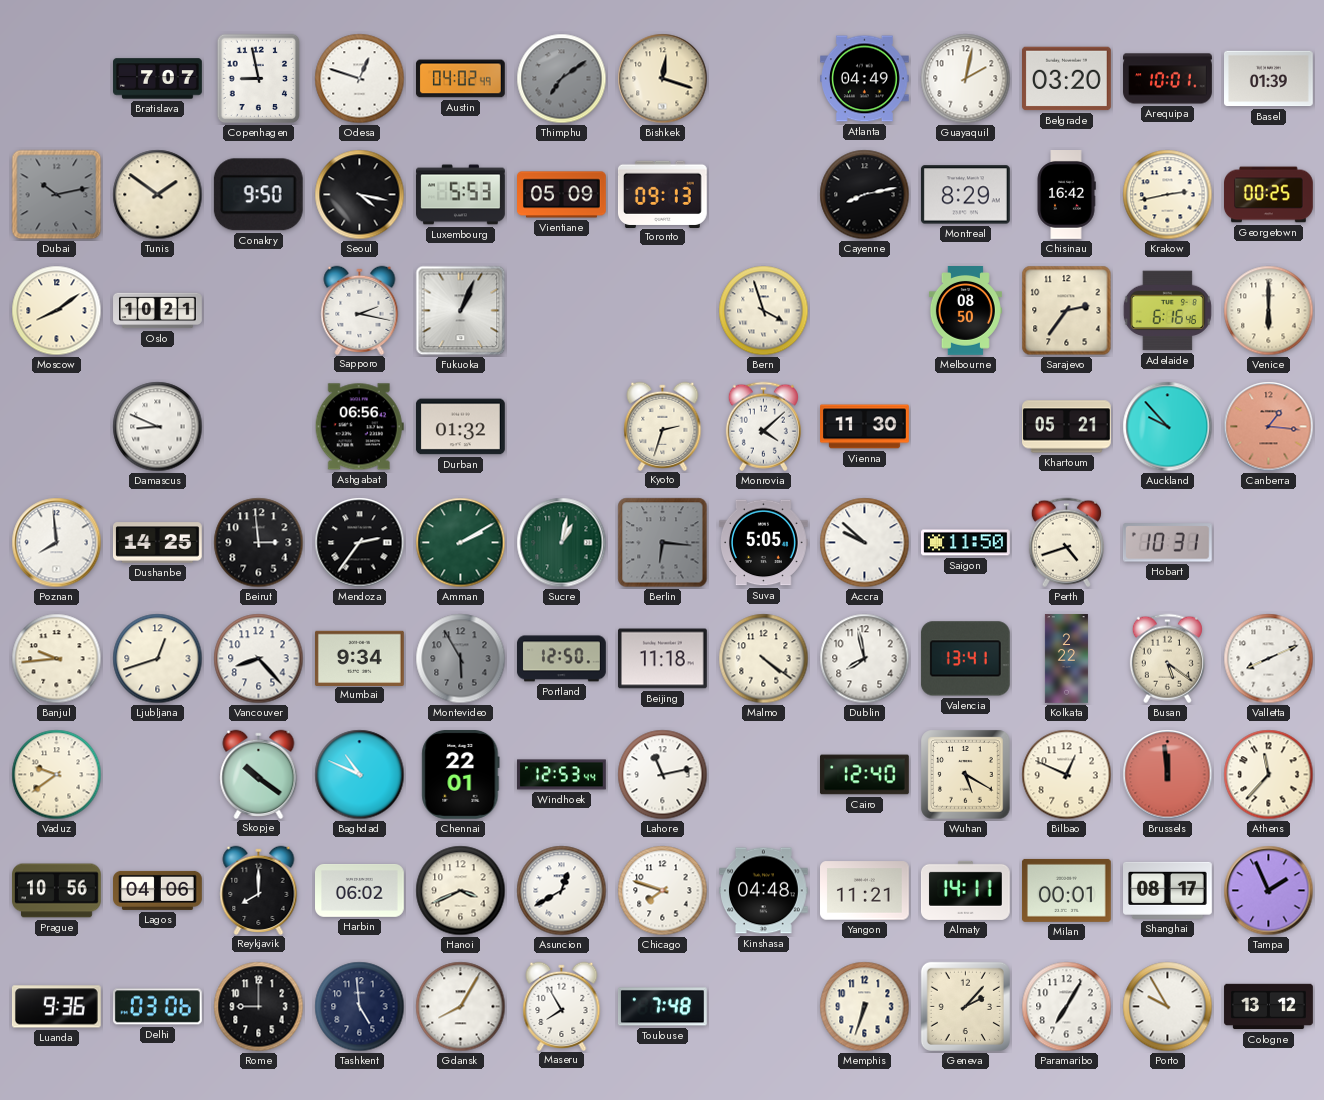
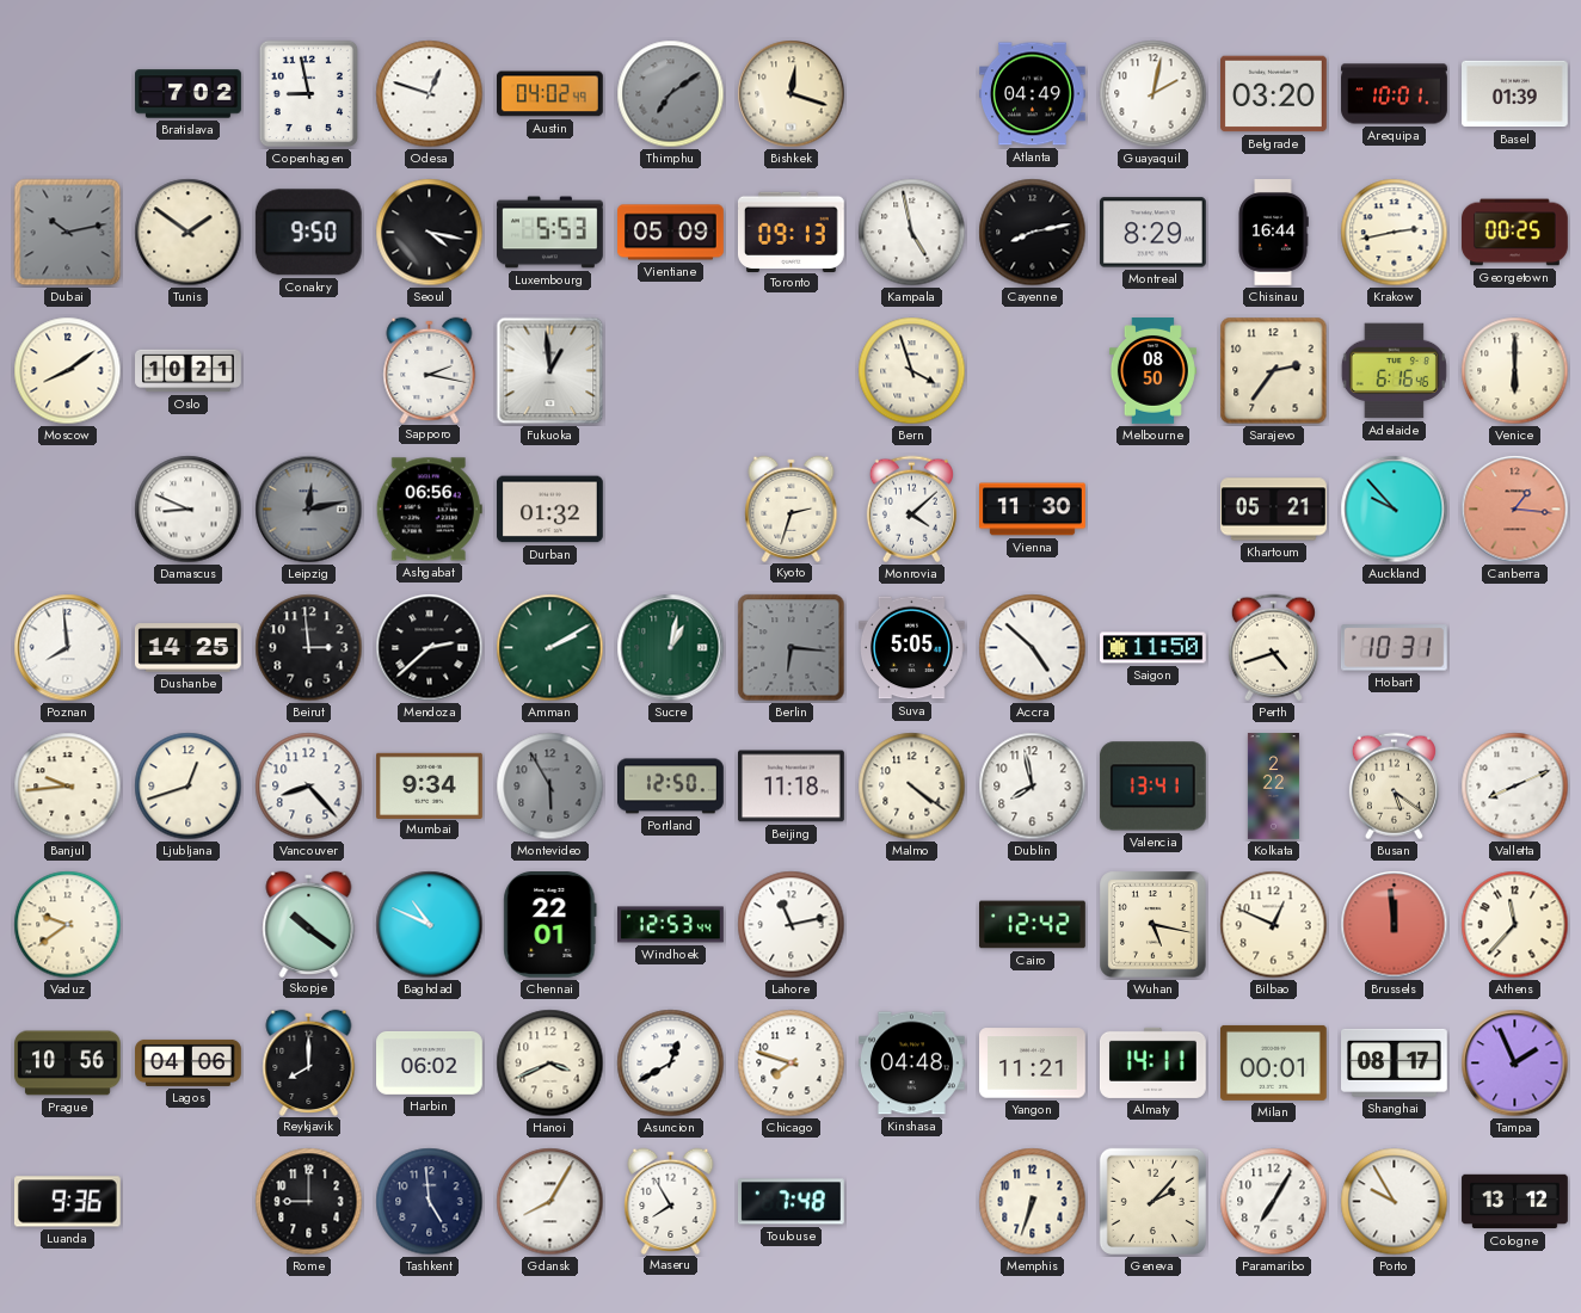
Bratislava: 7:07 -> 7:02
Kampala: none -> 4:58
Chisinau: 16:42 -> 16:44
Fukuoka: 1:04 -> 12:59
Leipzig: none -> 12:13
Mendoza: 2:36 -> 2:38
Accra: 9:52 -> 4:52
Cairo: 12:40 -> 12:42
Wuhan: 5:20 -> 5:17
Delhi: 03:06 -> none
